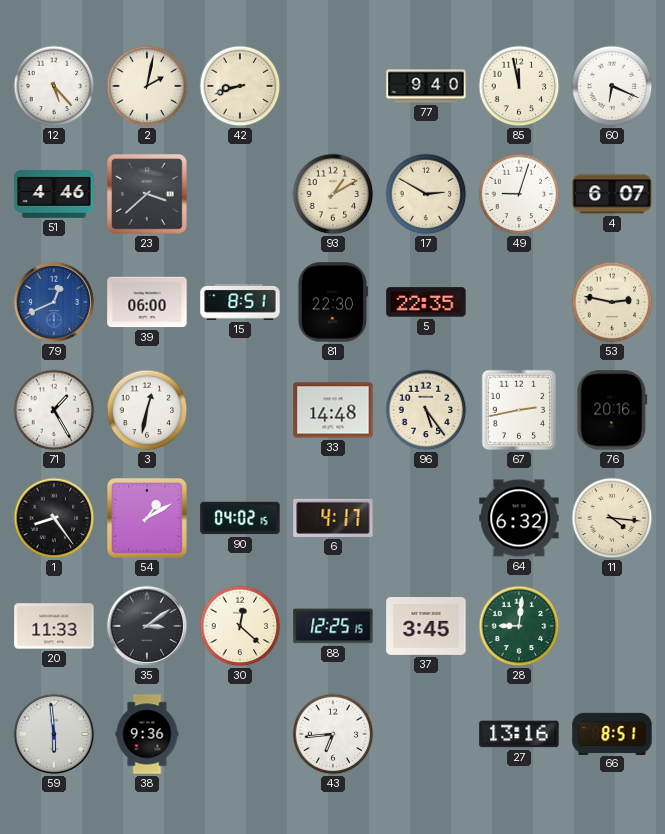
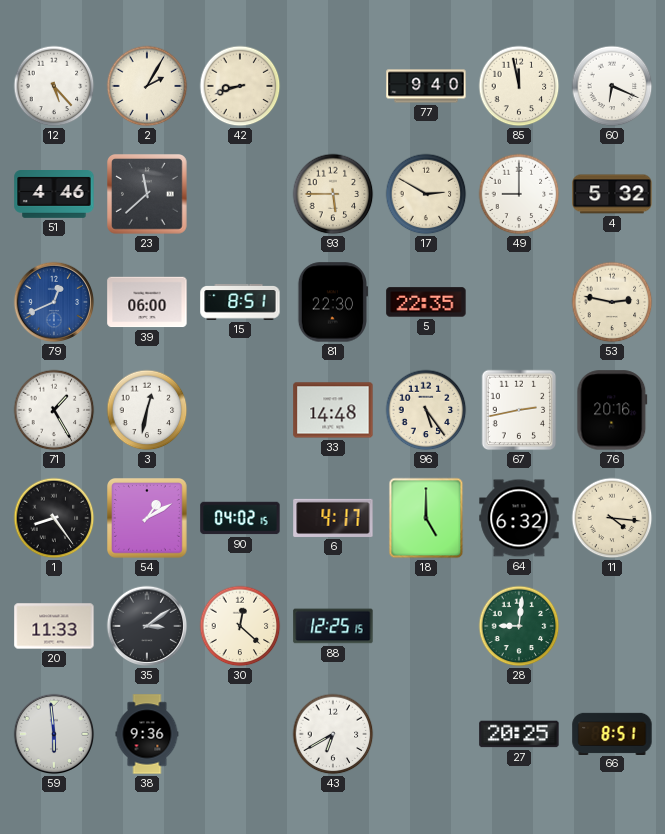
2: 2:02 -> 2:05
23: 3:38 -> 11:38
93: 1:10 -> 5:45
49: 9:03 -> 9:00
4: 6:07 -> 5:32
18: none -> 5:00
37: 3:45 -> none
43: 6:44 -> 6:40
27: 13:16 -> 20:25
